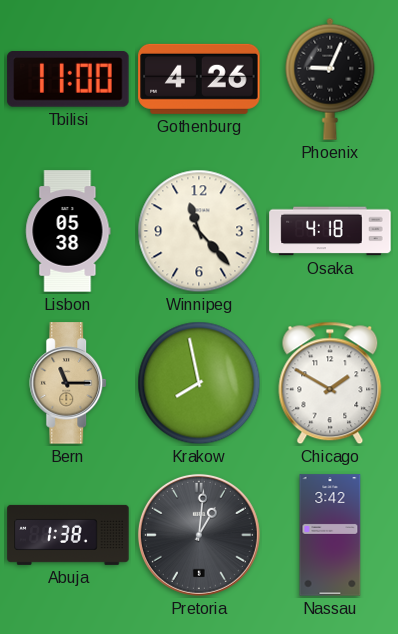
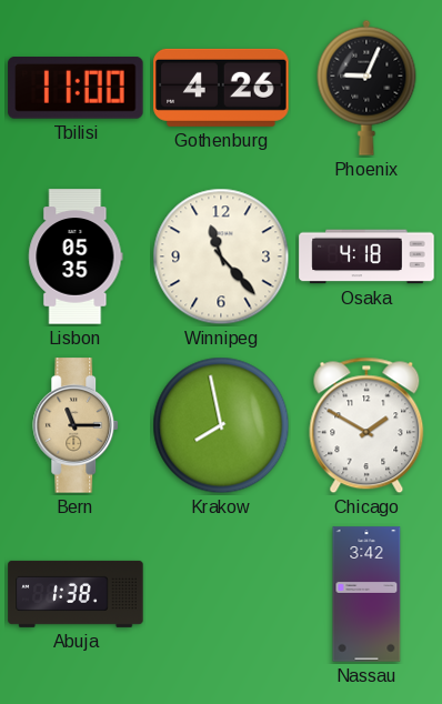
Lisbon: 05:38 -> 05:35
Pretoria: 1:01 -> none
